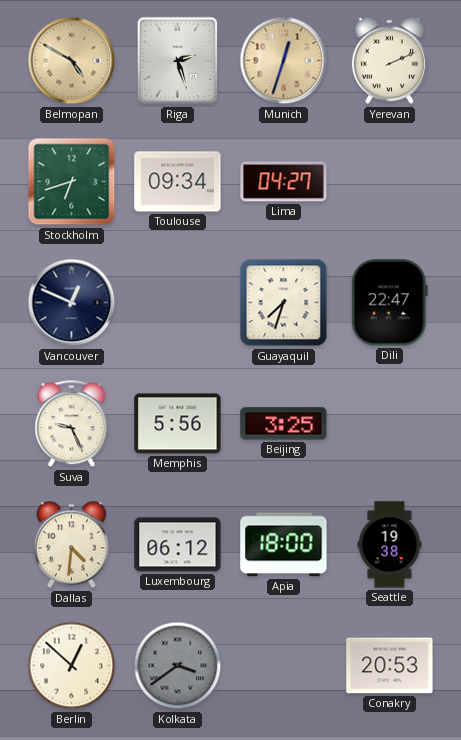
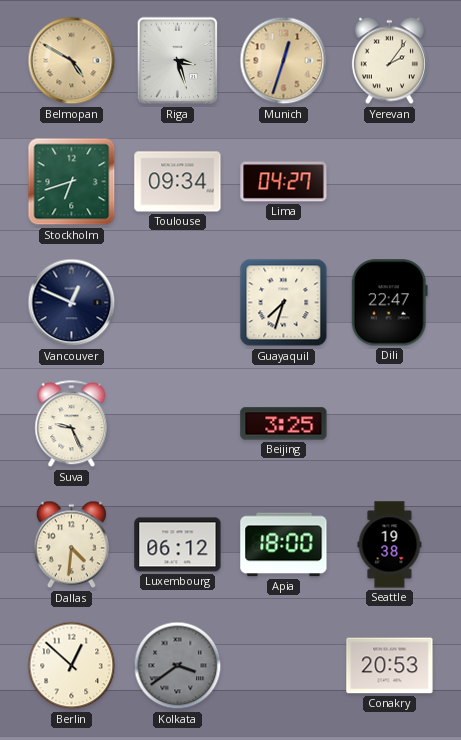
Riga: 2:27 -> 3:27
Yerevan: 2:11 -> 2:06
Memphis: 5:56 -> none
